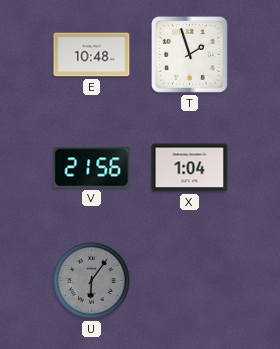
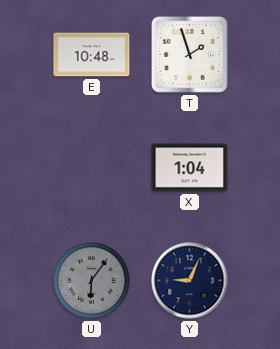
V: 21:56 -> none
Y: none -> 9:04
